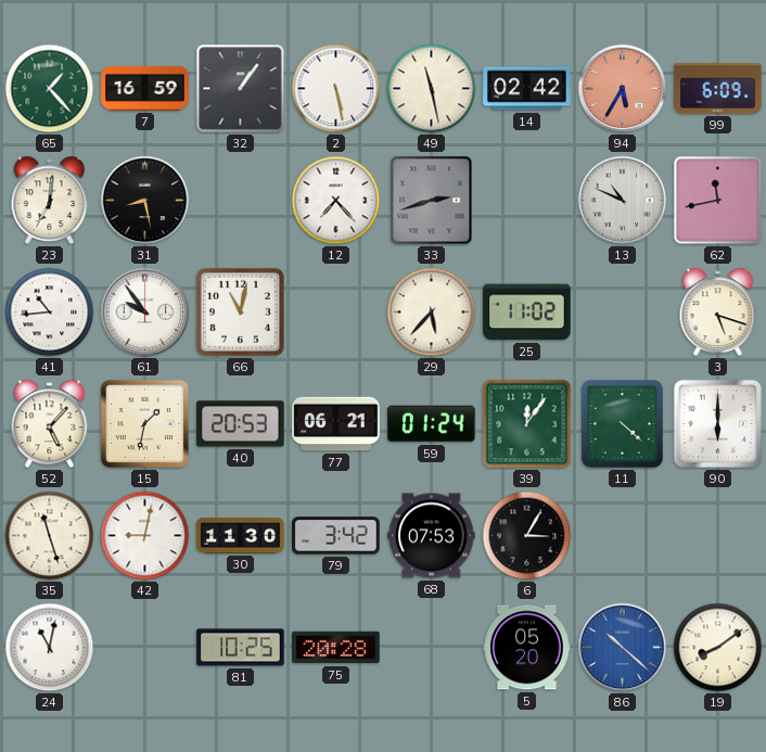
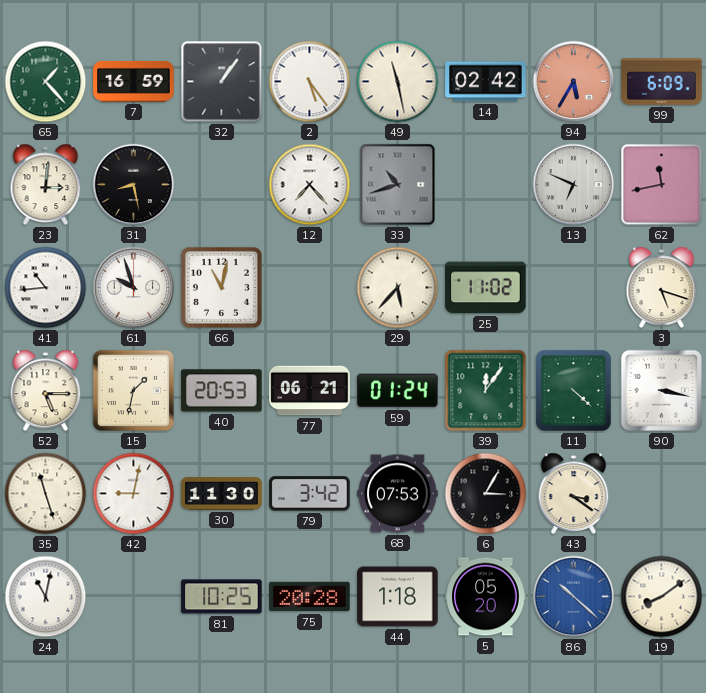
2: 5:28 -> 5:24
23: 7:01 -> 3:01
33: 2:42 -> 10:42
13: 10:49 -> 6:49
61: 9:54 -> 9:57
52: 5:07 -> 5:15
90: 6:00 -> 3:17
43: none -> 3:21
44: none -> 1:18
